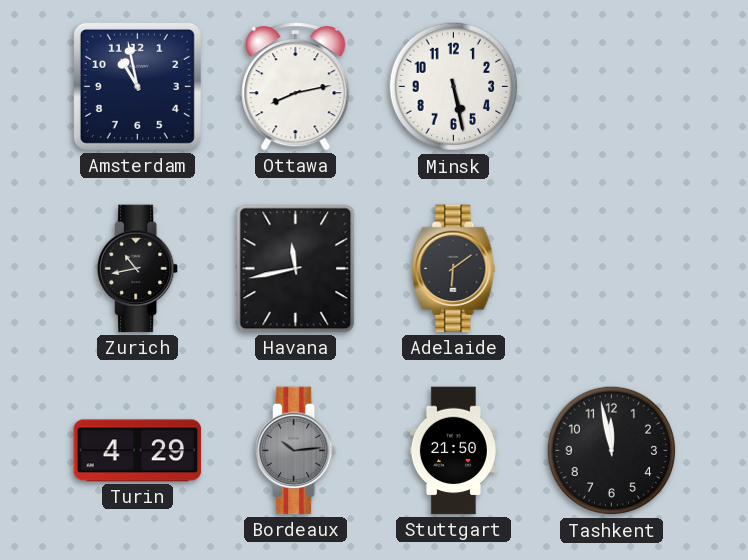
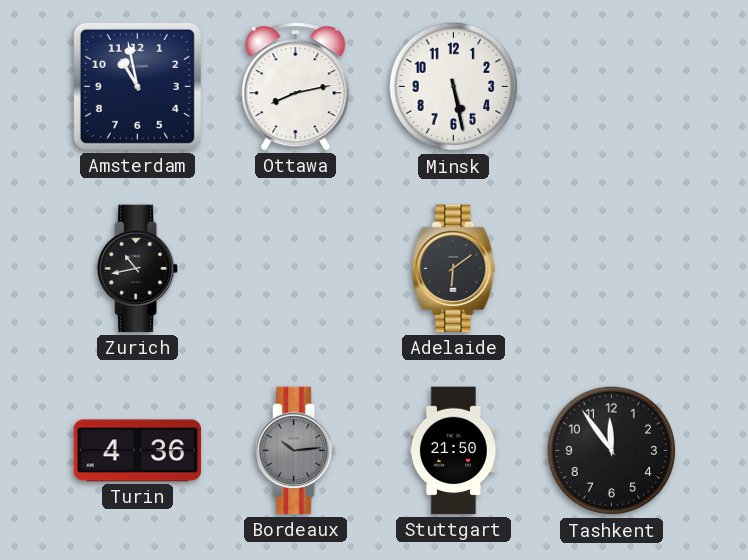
Havana: 11:43 -> none
Turin: 4:29 -> 4:36
Tashkent: 11:58 -> 11:54
